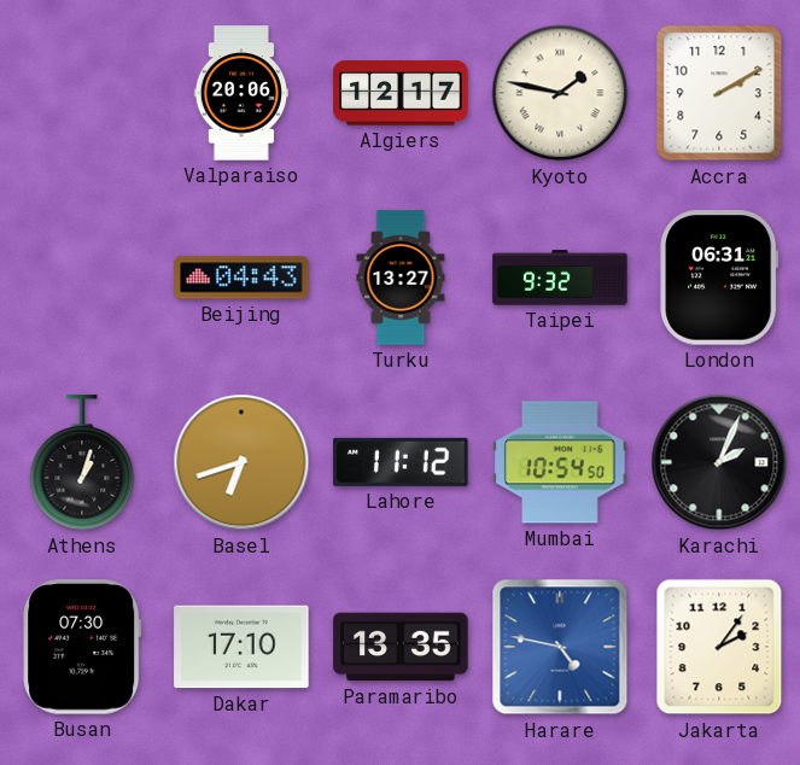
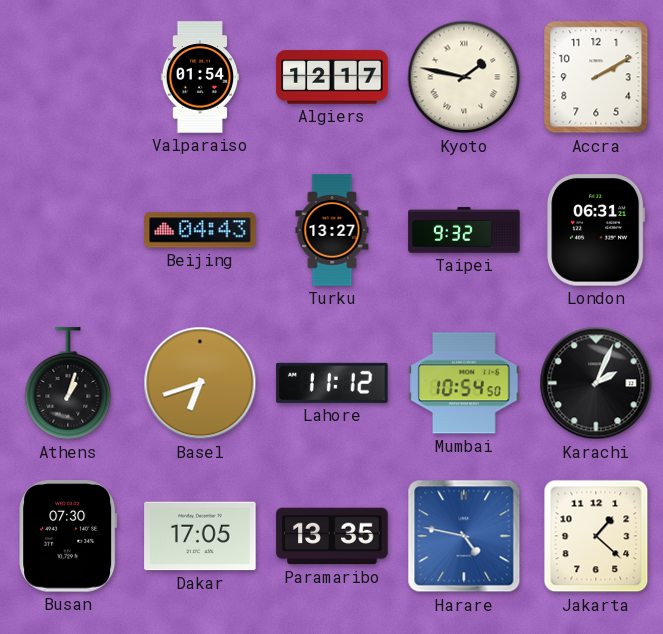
Valparaiso: 20:06 -> 01:54
Dakar: 17:10 -> 17:05
Jakarta: 2:06 -> 1:22
